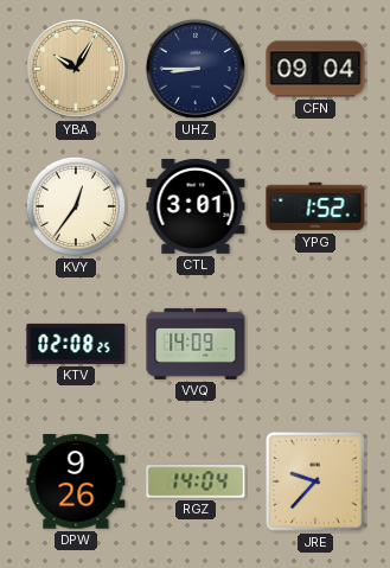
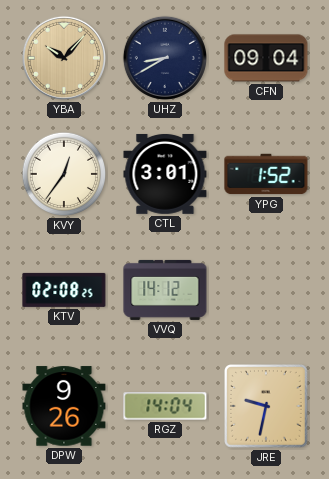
YBA: 10:05 -> 10:07
UHZ: 8:45 -> 8:40
VVQ: 14:09 -> 14:12
JRE: 9:37 -> 9:32
